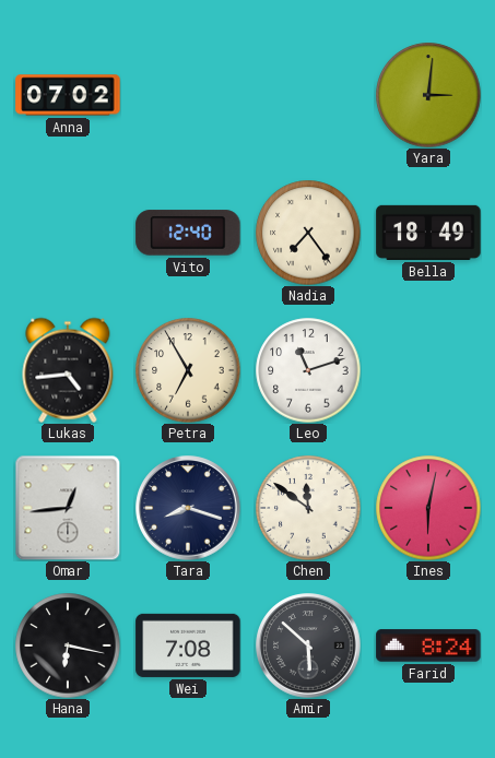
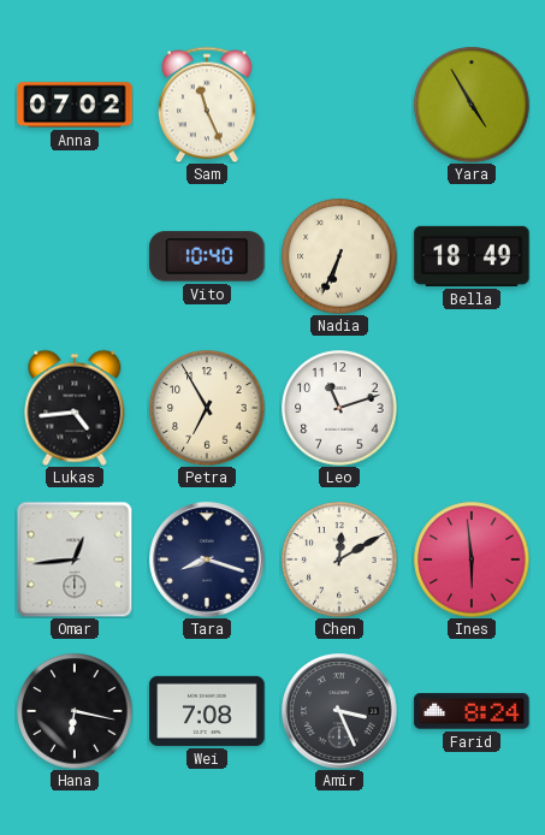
Sam: none -> 11:26
Yara: 3:01 -> 4:55
Vito: 12:40 -> 10:40
Nadia: 7:24 -> 6:34
Chen: 11:51 -> 12:10
Ines: 6:02 -> 5:59
Amir: 5:52 -> 3:26
